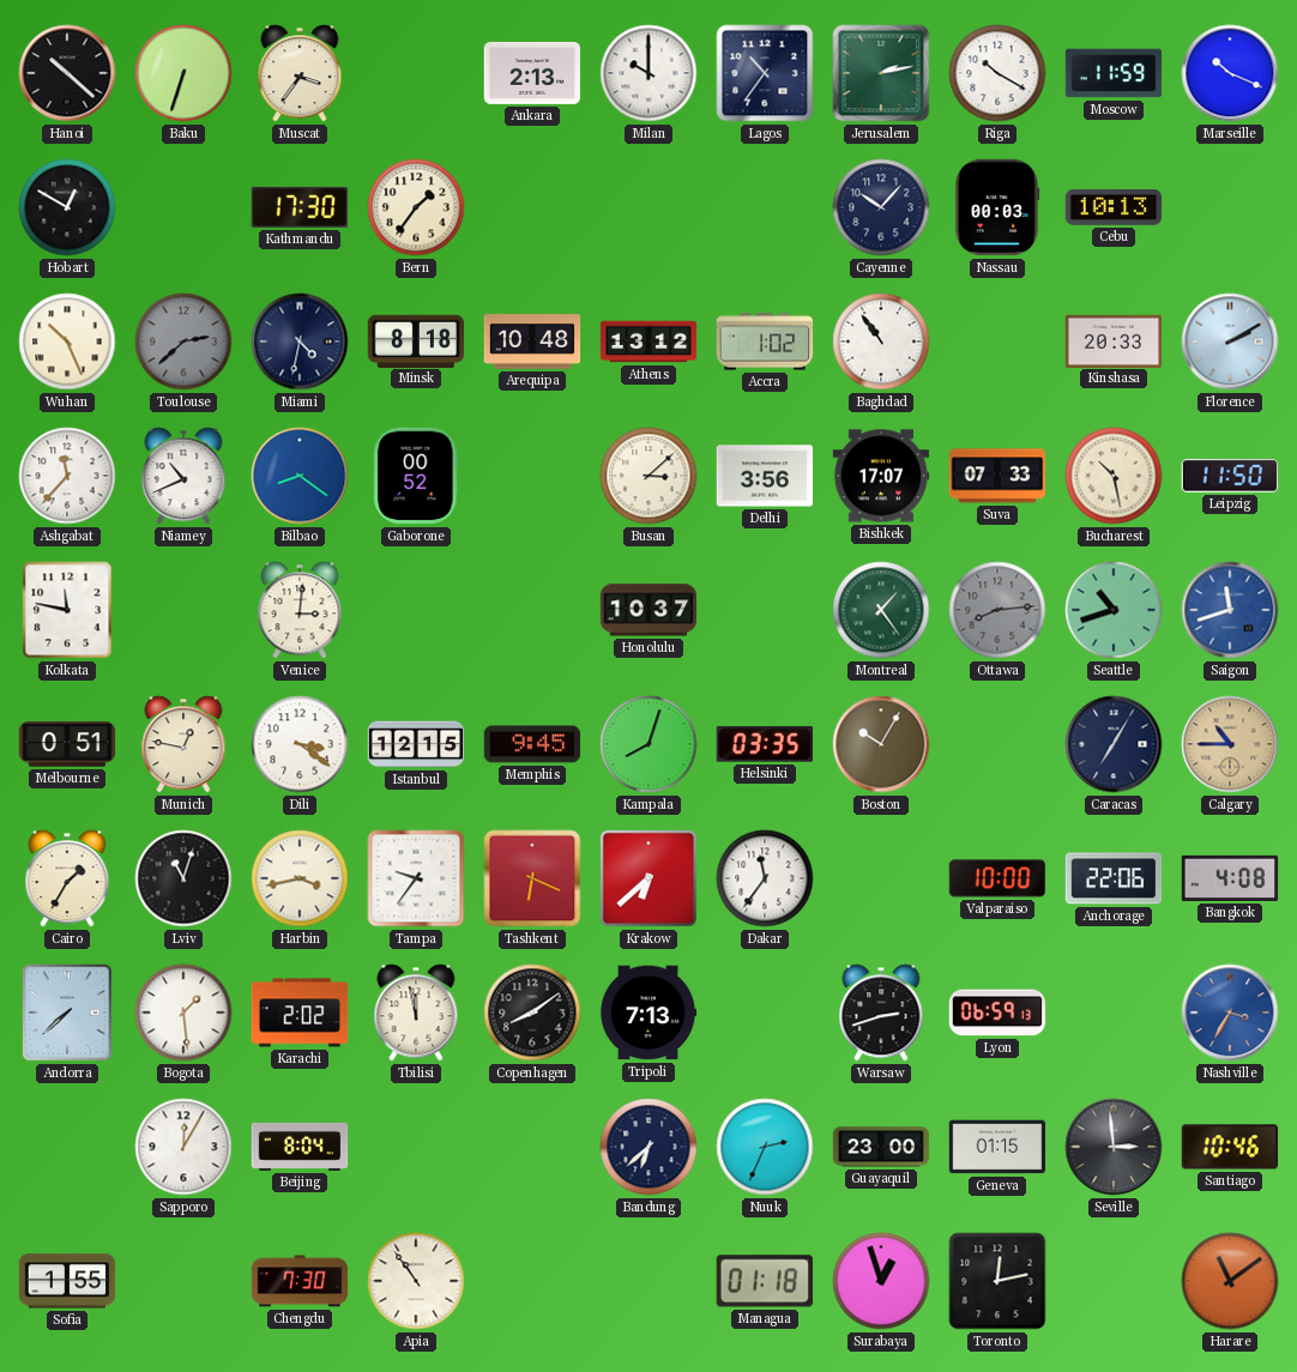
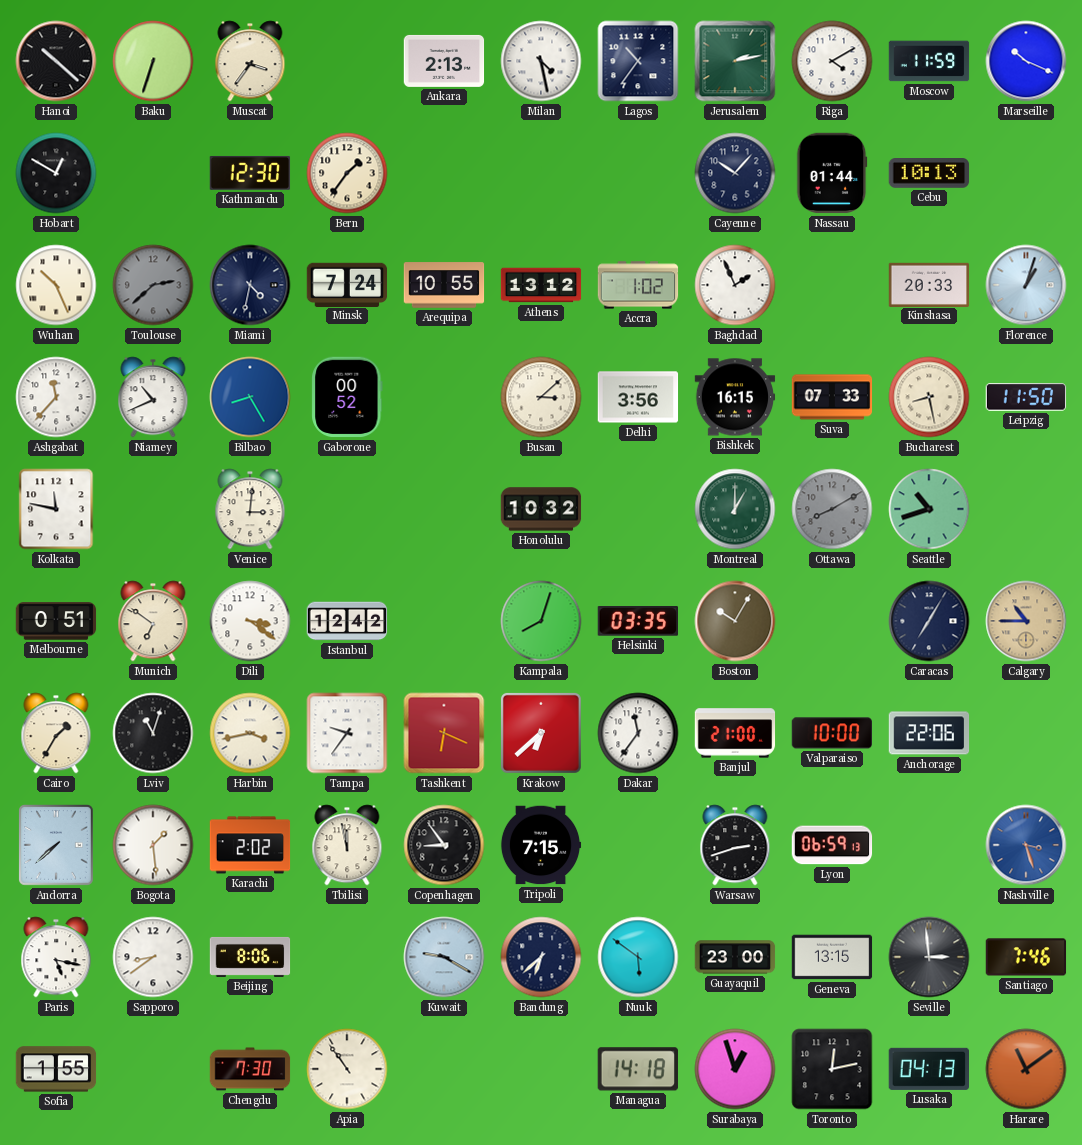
Milan: 10:00 -> 4:28
Riga: 10:20 -> 4:10
Kathmandu: 17:30 -> 12:30
Nassau: 00:03 -> 01:44
Minsk: 8:18 -> 7:24
Arequipa: 10:48 -> 10:55
Baghdad: 10:54 -> 1:56
Florence: 2:10 -> 1:03
Bilbao: 8:21 -> 8:25
Bishkek: 17:07 -> 16:15
Bucharest: 10:28 -> 8:28
Honolulu: 10:37 -> 10:32
Montreal: 1:24 -> 1:00
Ottawa: 8:14 -> 8:10
Saigon: 11:42 -> none
Munich: 12:47 -> 6:51
Istanbul: 12:15 -> 12:42
Memphis: 9:45 -> none
Banjul: none -> 21:00
Bangkok: 4:08 -> none
Copenhagen: 8:09 -> 8:54
Tripoli: 7:13 -> 7:15
Nashville: 3:35 -> 3:27
Paris: none -> 5:17
Sapporo: 12:05 -> 8:39
Beijing: 8:04 -> 8:06
Kuwait: none -> 9:20
Nuuk: 2:34 -> 5:51
Geneva: 01:15 -> 13:15
Santiago: 10:46 -> 7:46
Managua: 01:18 -> 14:18
Lusaka: none -> 04:13
